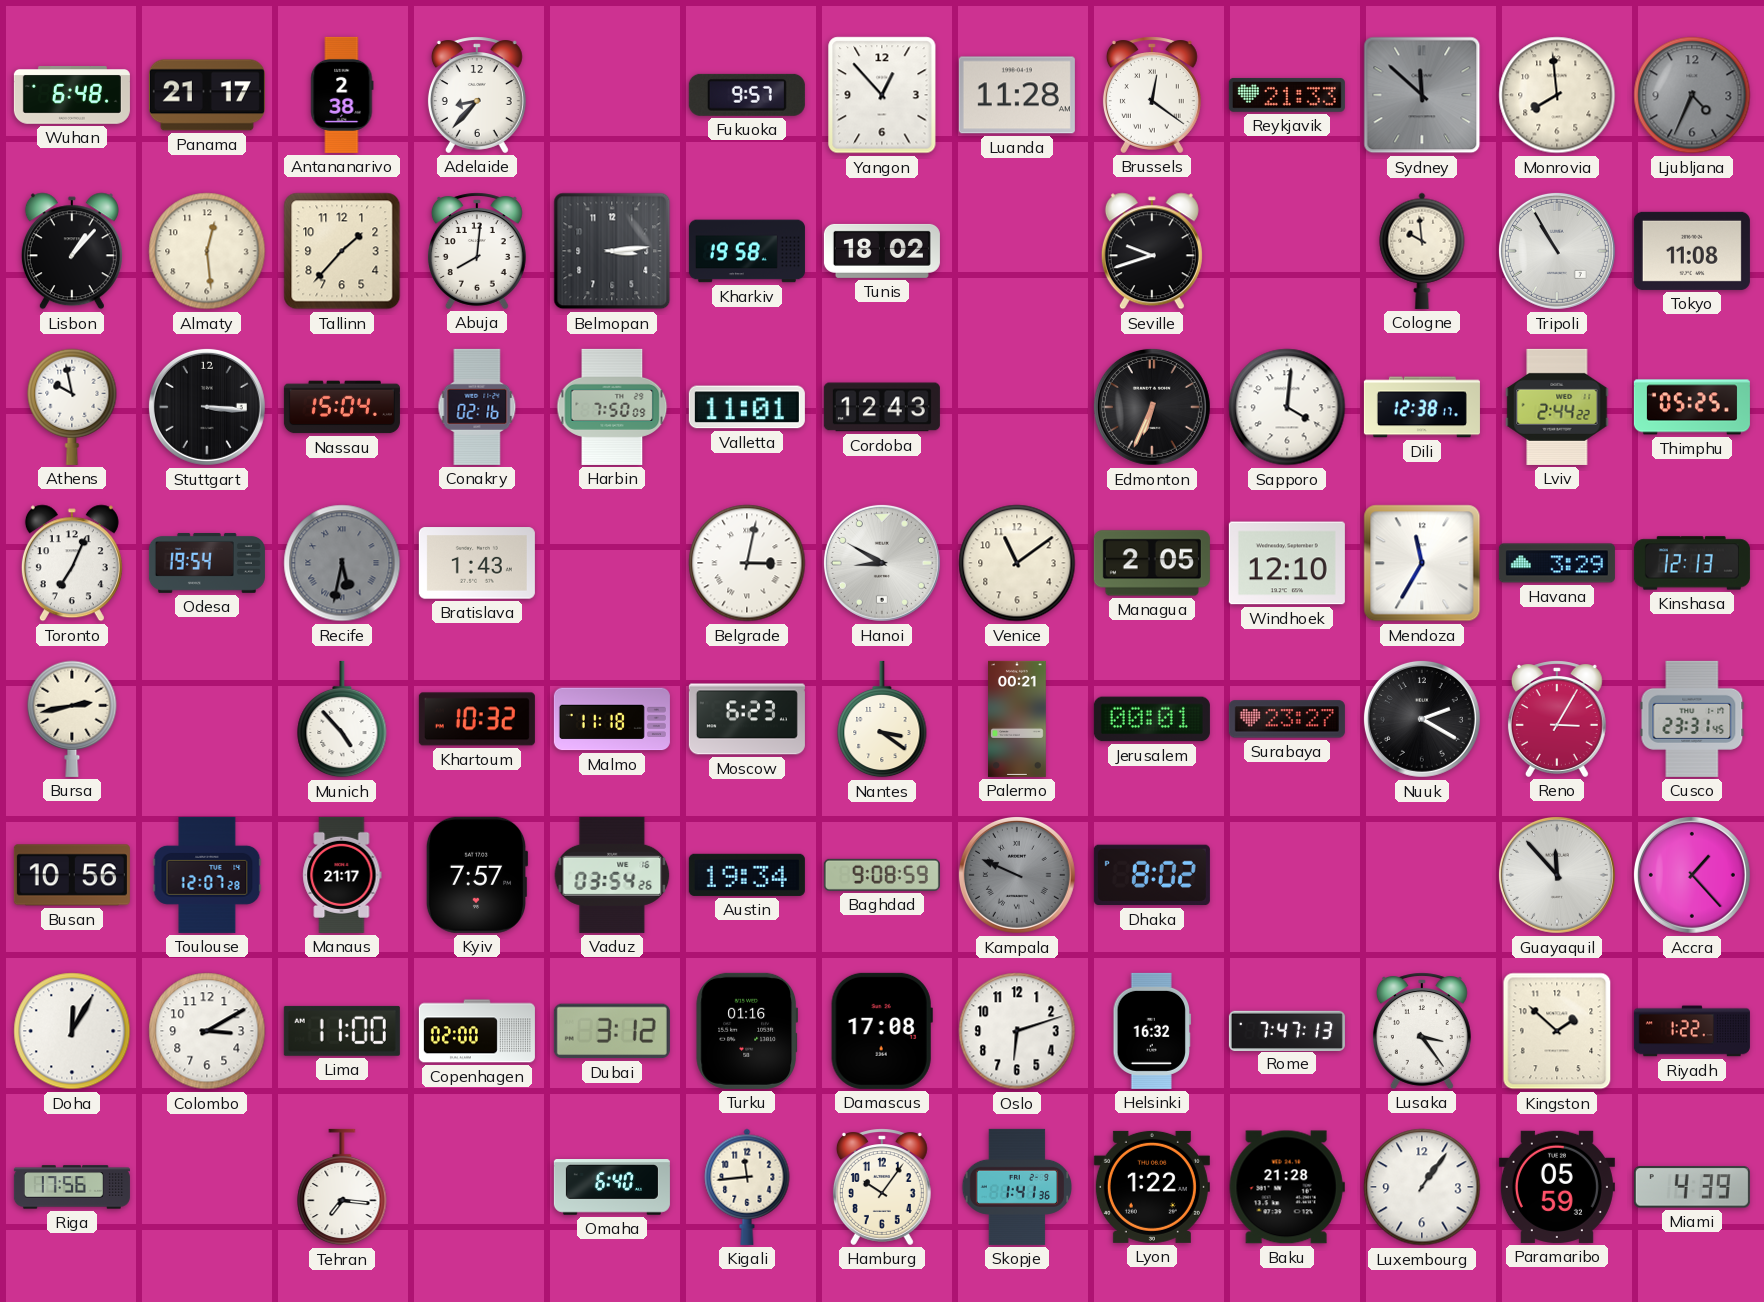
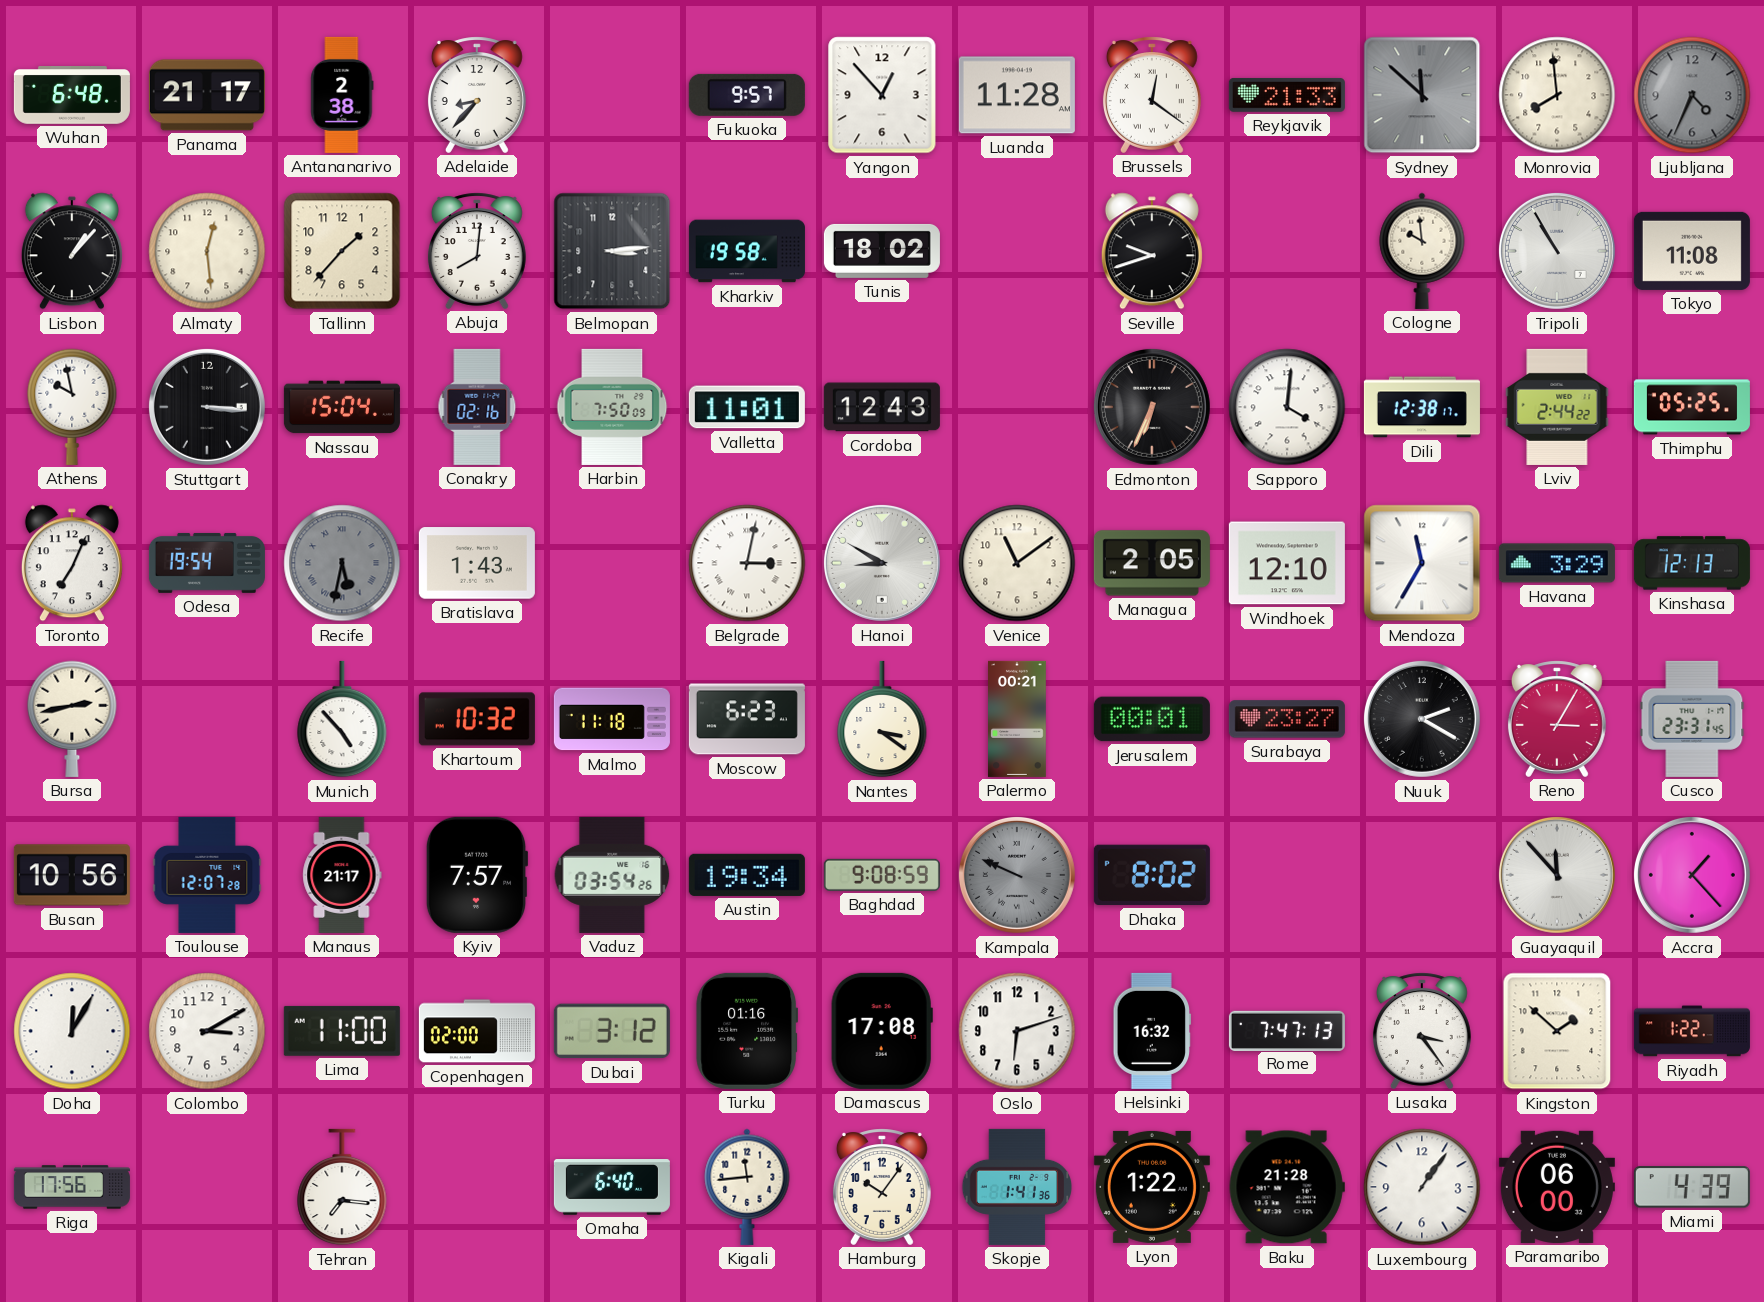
Paramaribo: 05:59 -> 06:00
